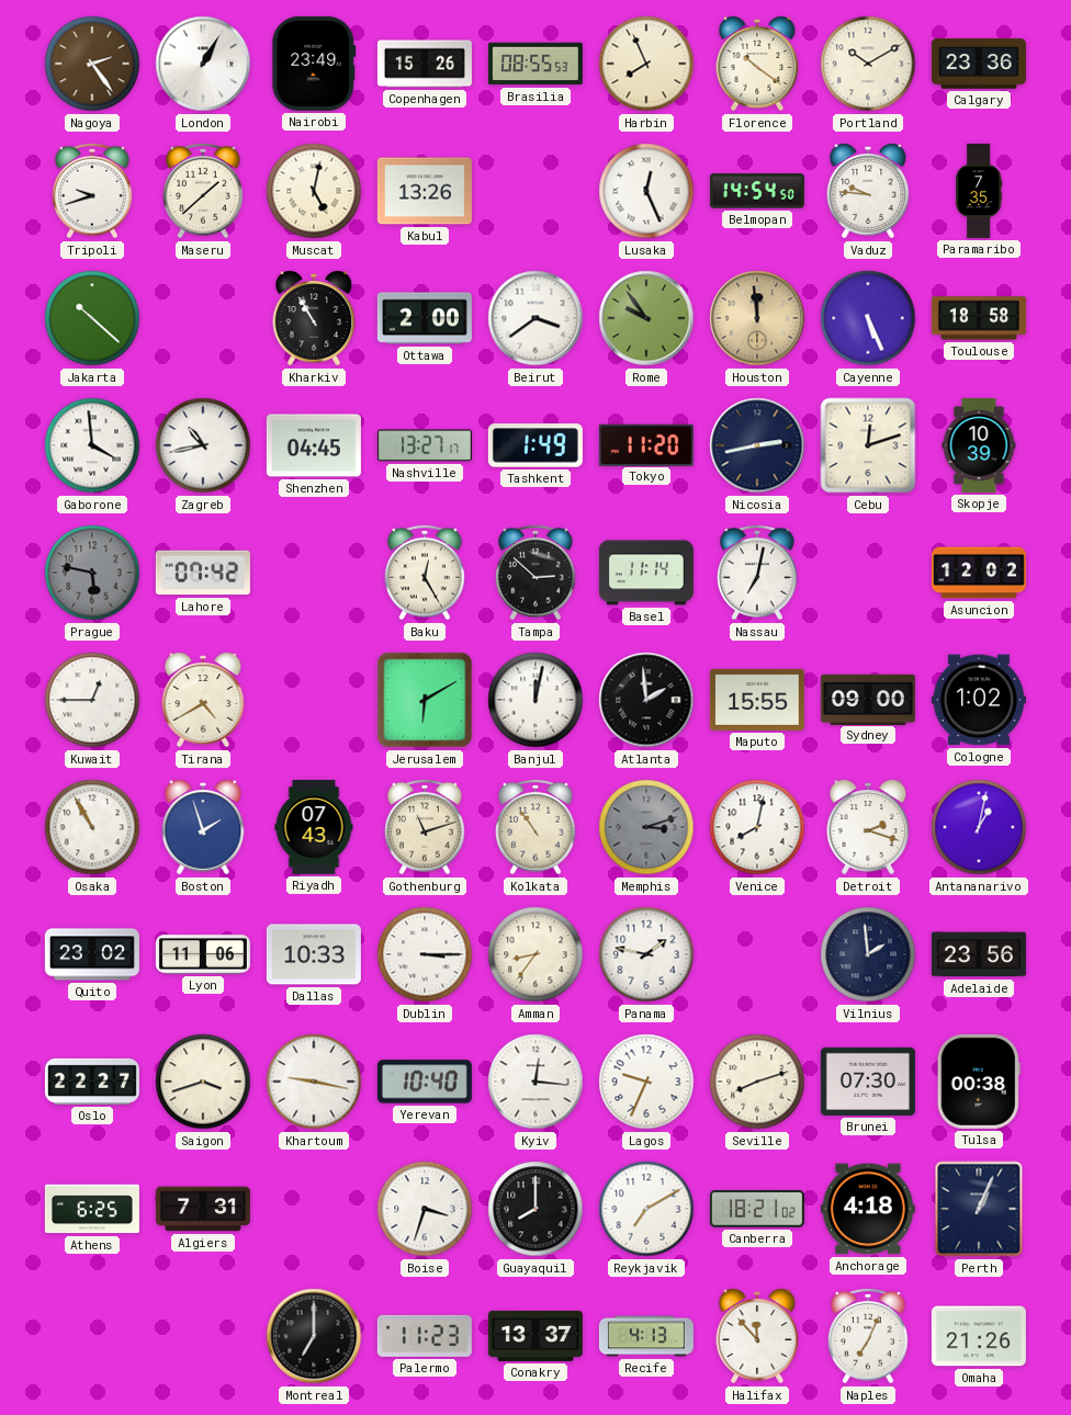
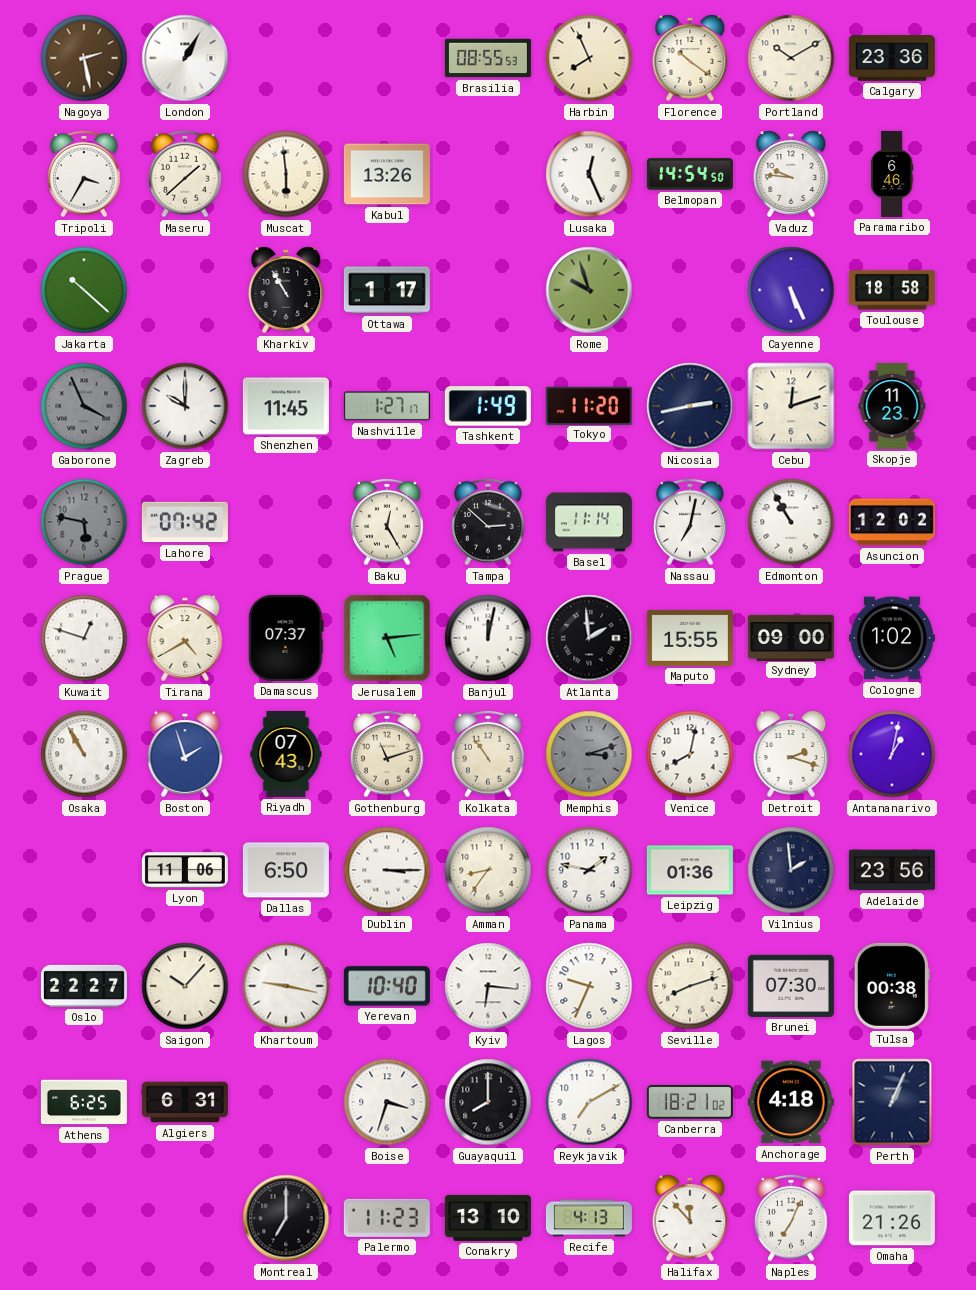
Nagoya: 2:24 -> 2:28
Nairobi: 23:49 -> none
Copenhagen: 15:26 -> none
Tripoli: 9:42 -> 3:35
Muscat: 5:02 -> 5:59
Paramaribo: 7:35 -> 6:46
Ottawa: 2:00 -> 1:17
Beirut: 3:39 -> none
Rome: 9:54 -> 9:57
Houston: 11:59 -> none
Gaborone: 3:59 -> 3:56
Gaborone dial: white -> grey
Zagreb: 10:43 -> 10:00
Shenzhen: 04:45 -> 11:45
Nashville: 13:27 -> 1:27
Skopje: 10:39 -> 11:23
Edmonton: none -> 10:55
Kuwait: 12:45 -> 12:48
Damascus: none -> 07:37
Jerusalem: 6:10 -> 5:14
Quito: 23:02 -> none
Dallas: 10:33 -> 6:50
Leipzig: none -> 01:36
Saigon: 3:42 -> 10:07
Kyiv: 12:16 -> 6:16
Algiers: 7:31 -> 6:31
Conakry: 13:37 -> 13:10
